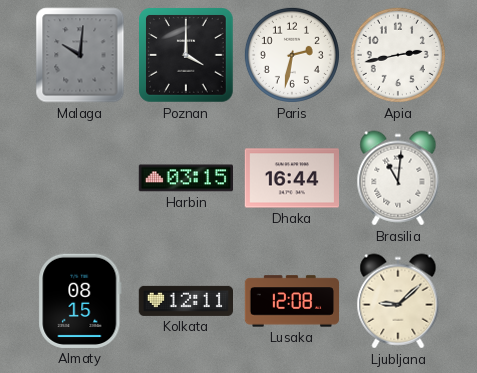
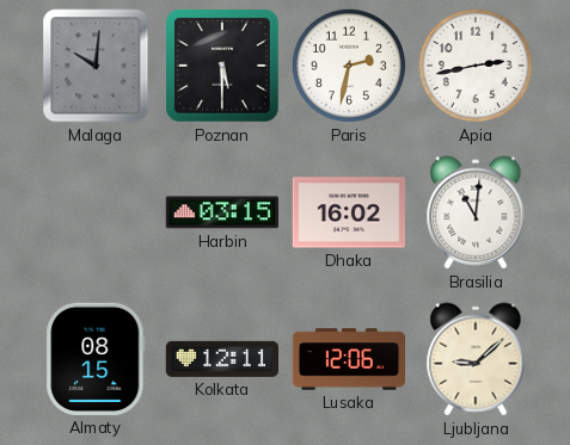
Poznan: 4:00 -> 5:30
Dhaka: 16:44 -> 16:02
Lusaka: 12:08 -> 12:06
